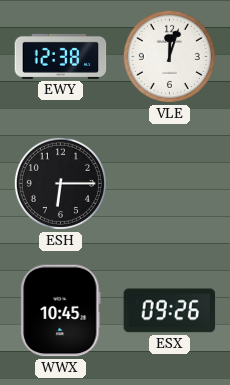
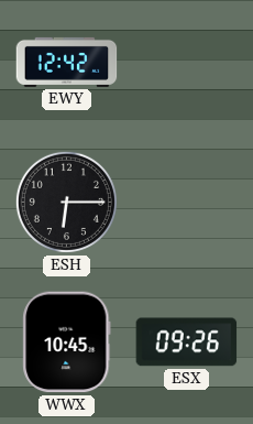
EWY: 12:38 -> 12:42
VLE: 12:03 -> none
